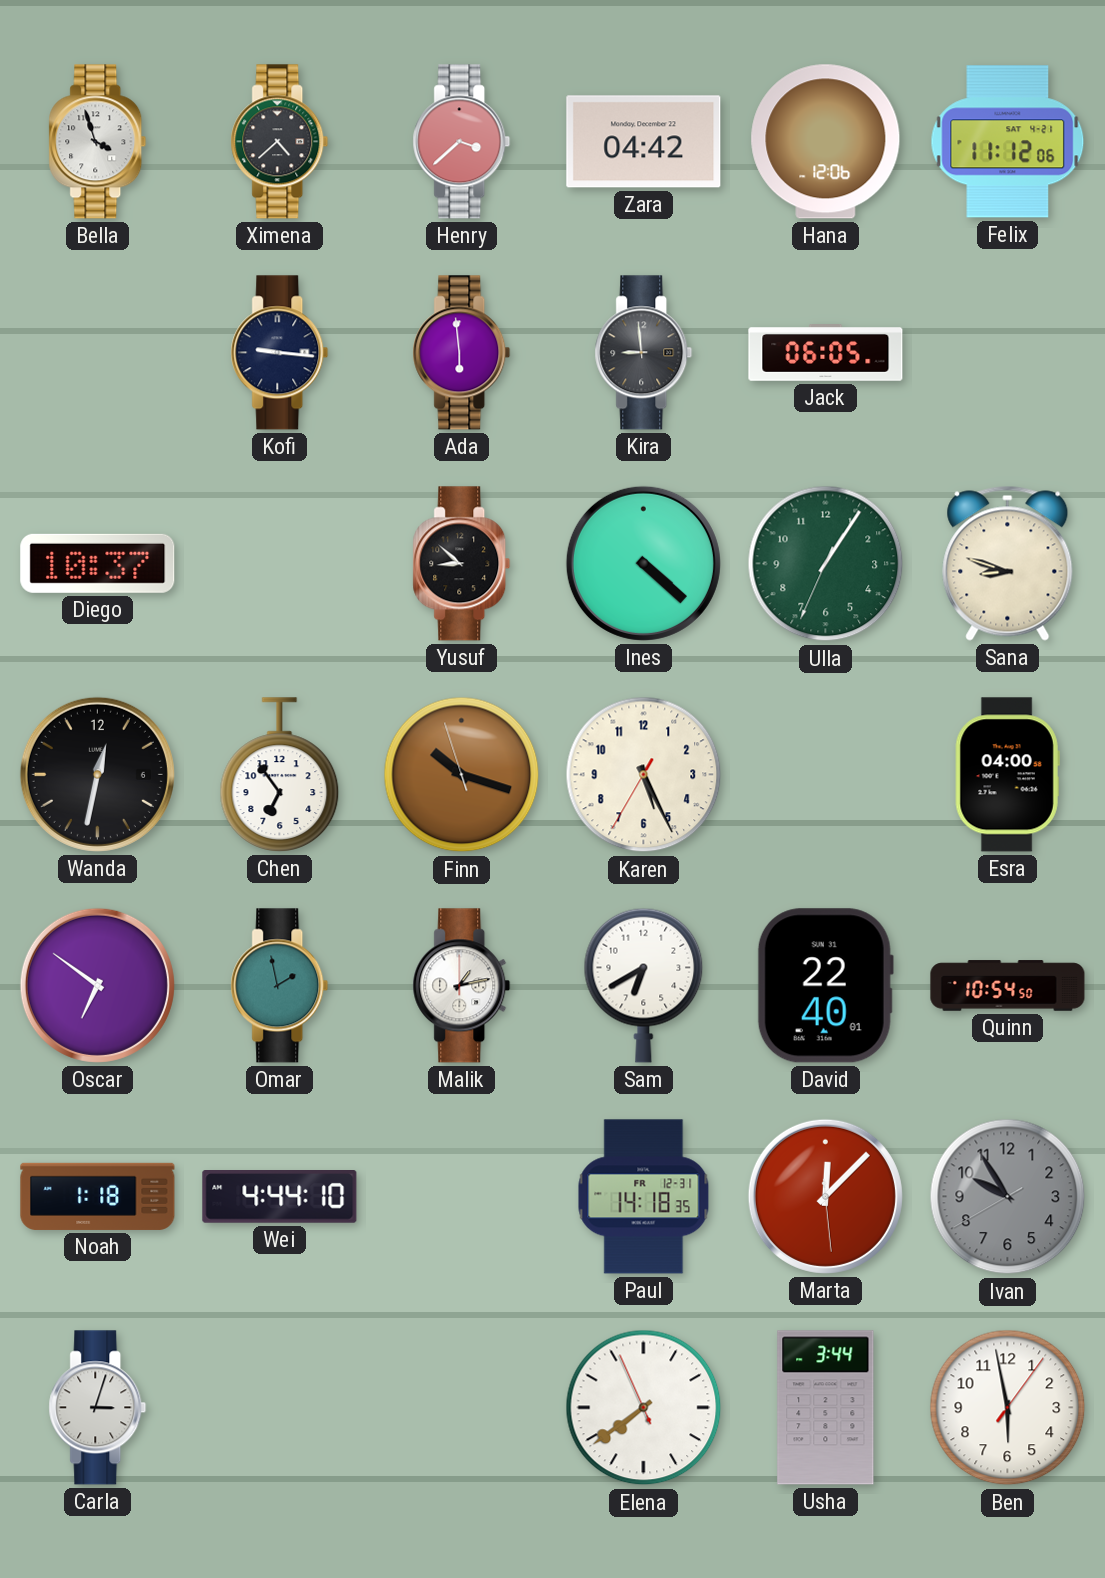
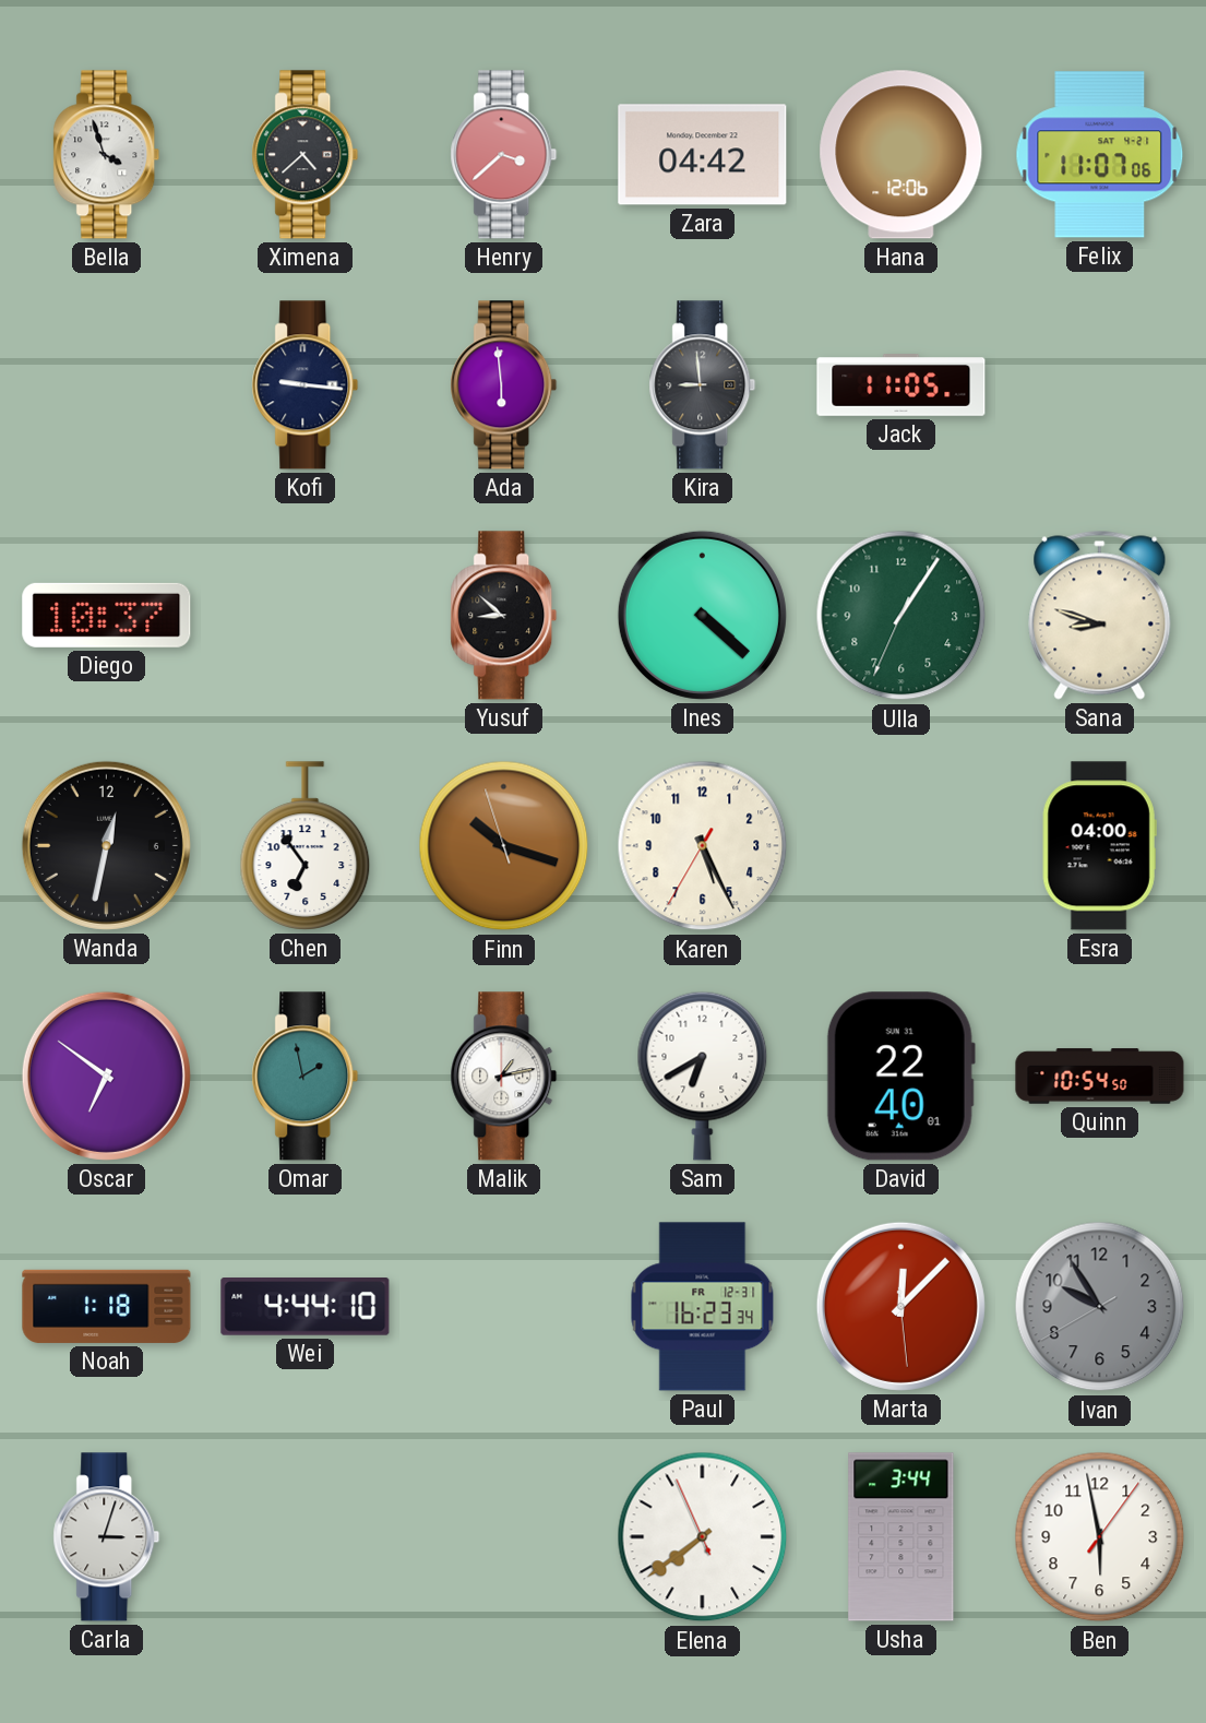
Felix: 11:12 -> 11:07
Jack: 06:05 -> 11:05
Paul: 14:18 -> 16:23
